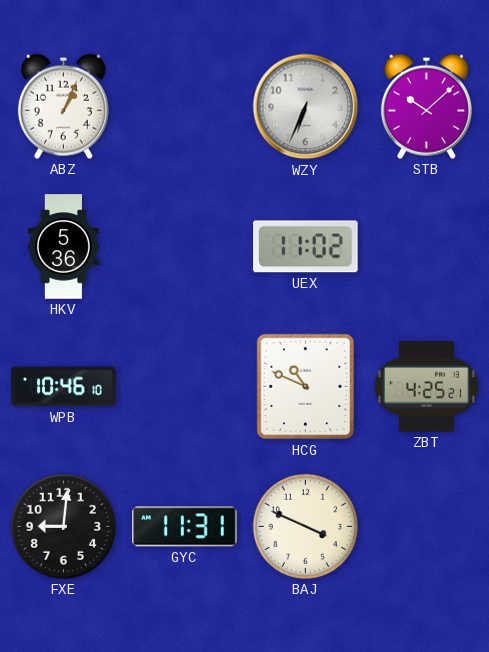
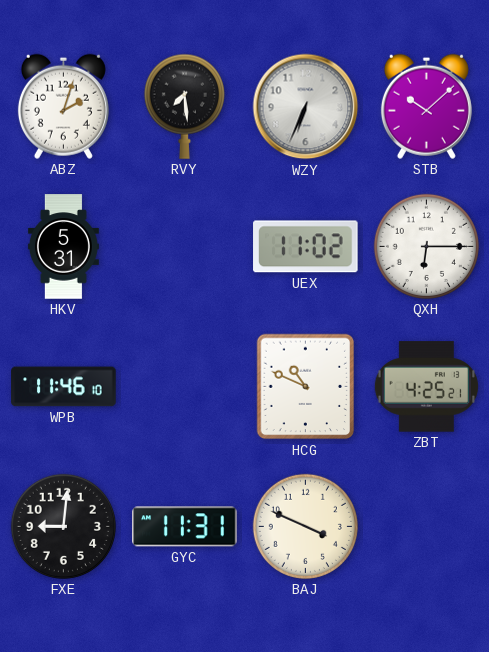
ABZ: 1:04 -> 2:03
RVY: none -> 7:29
HKV: 5:36 -> 5:31
QXH: none -> 6:15
WPB: 10:46 -> 11:46
